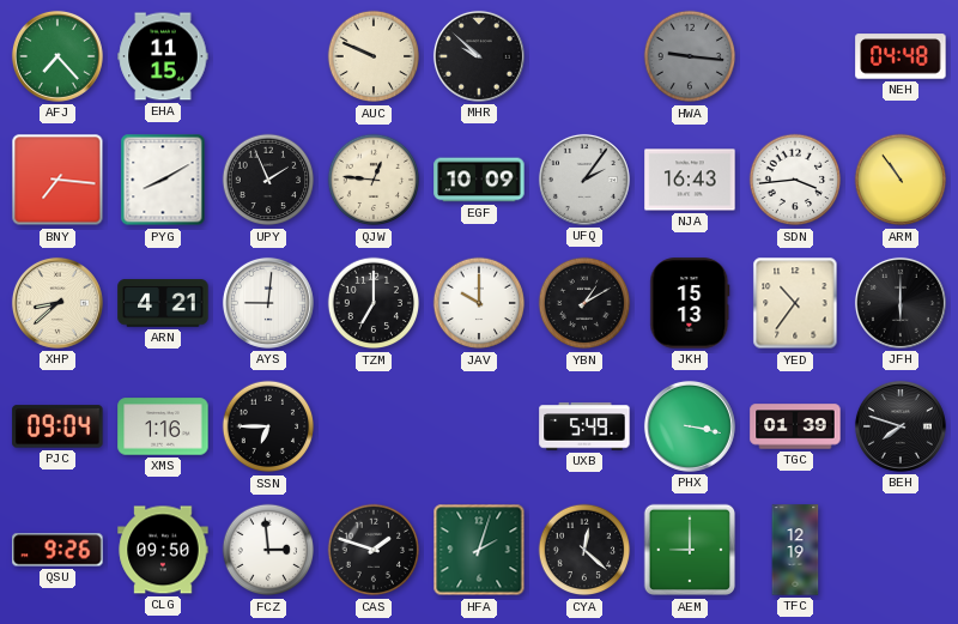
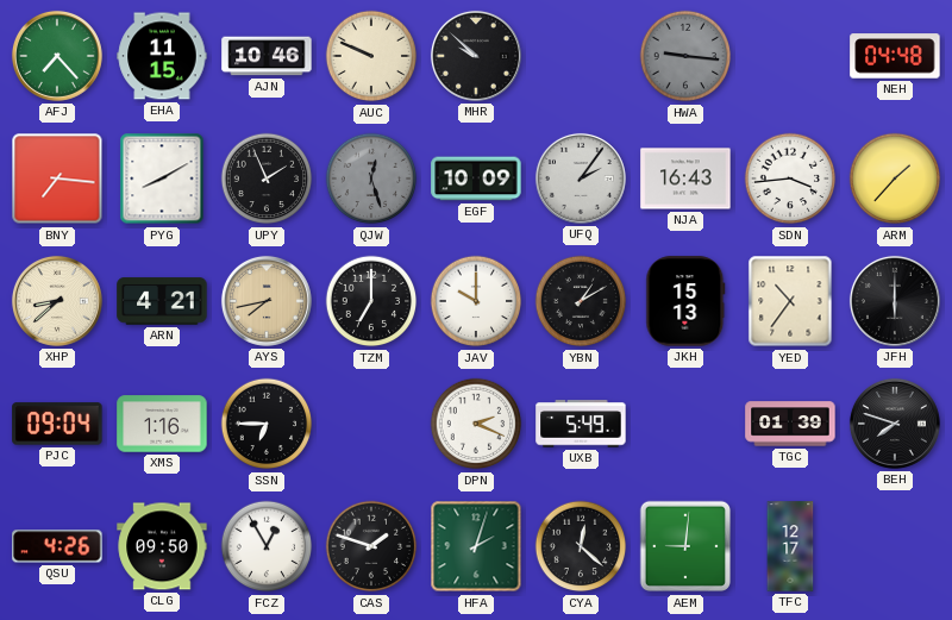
AJN: none -> 10:46
QJW: 12:46 -> 12:27
QJW dial: cream -> grey
ARM: 10:54 -> 1:37
AYS: 9:01 -> 7:43
AYS dial: white -> champagne
DPN: none -> 2:19
PHX: 3:17 -> none
QSU: 9:26 -> 4:26
FCZ: 2:59 -> 12:55
AEM: 9:00 -> 9:01
TFC: 12:19 -> 12:17
